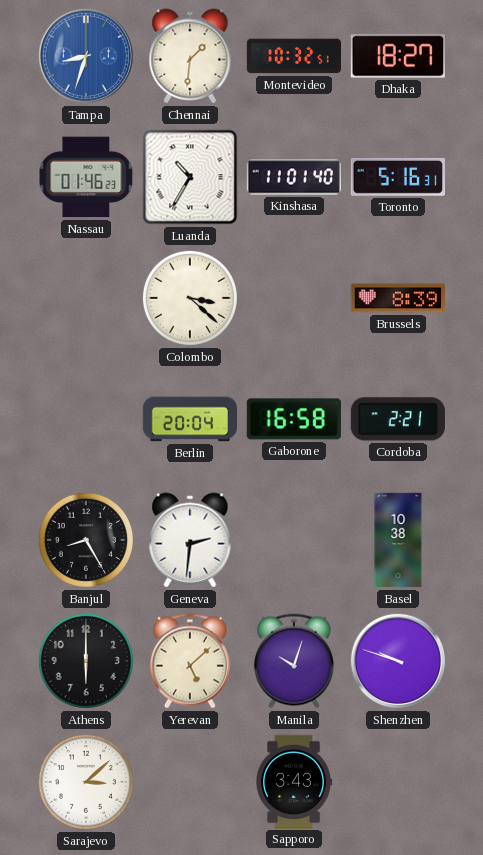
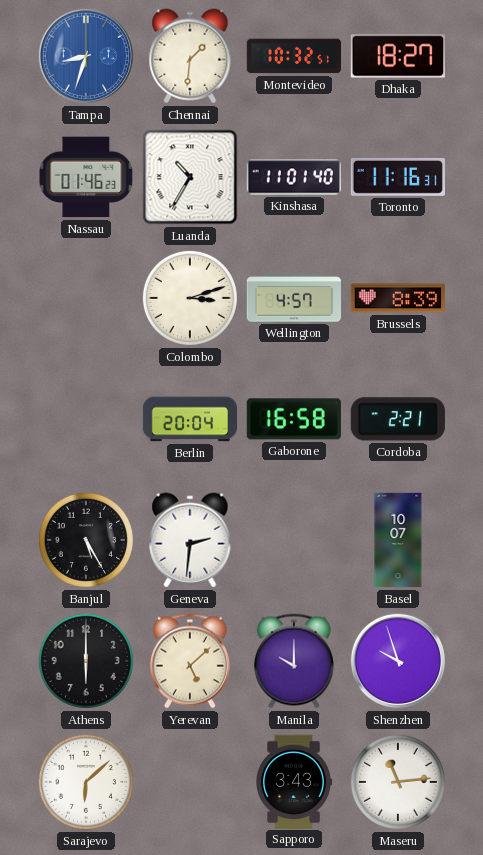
Toronto: 5:16 -> 11:16
Colombo: 3:22 -> 3:12
Wellington: none -> 4:57
Banjul: 8:25 -> 5:25
Basel: 10:38 -> 10:07
Manila: 10:03 -> 10:00
Shenzhen: 9:48 -> 9:57
Sarajevo: 3:08 -> 6:08
Maseru: none -> 11:14
